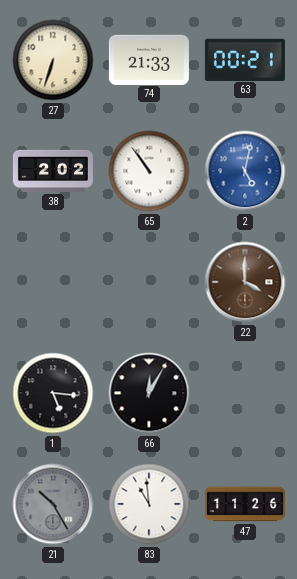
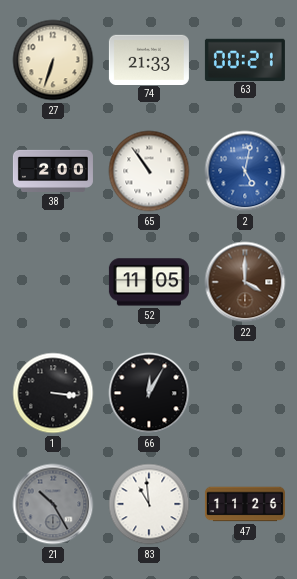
38: 2:02 -> 2:00
52: none -> 11:05
1: 5:16 -> 3:16
